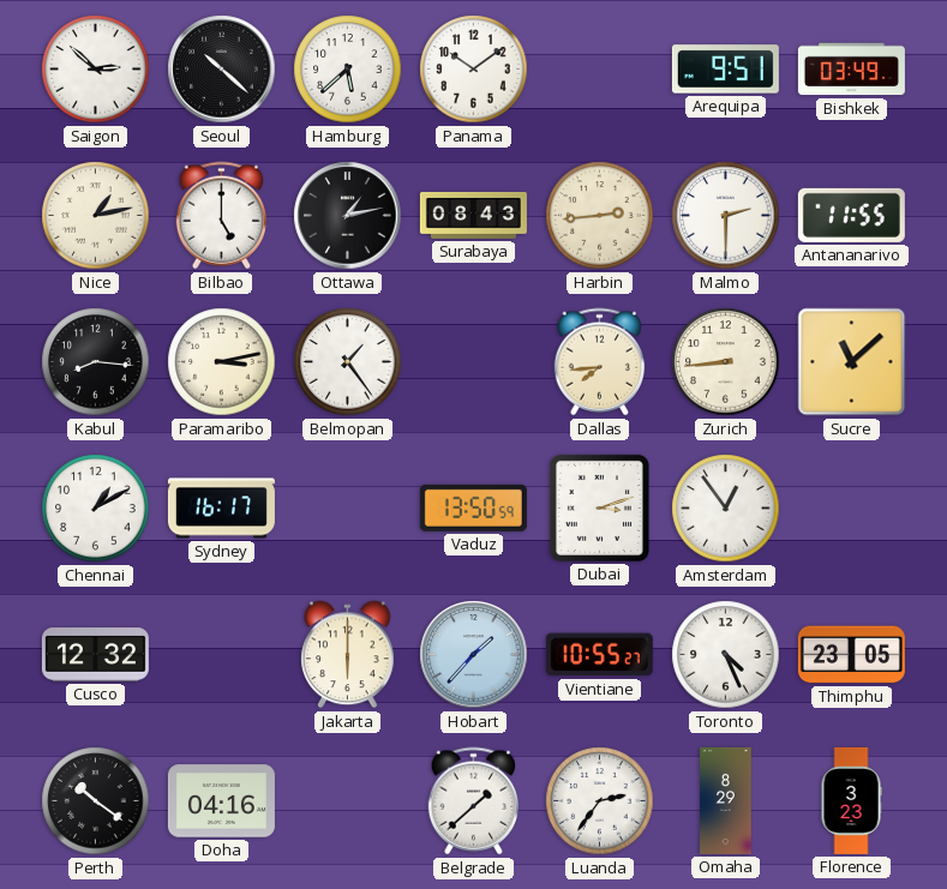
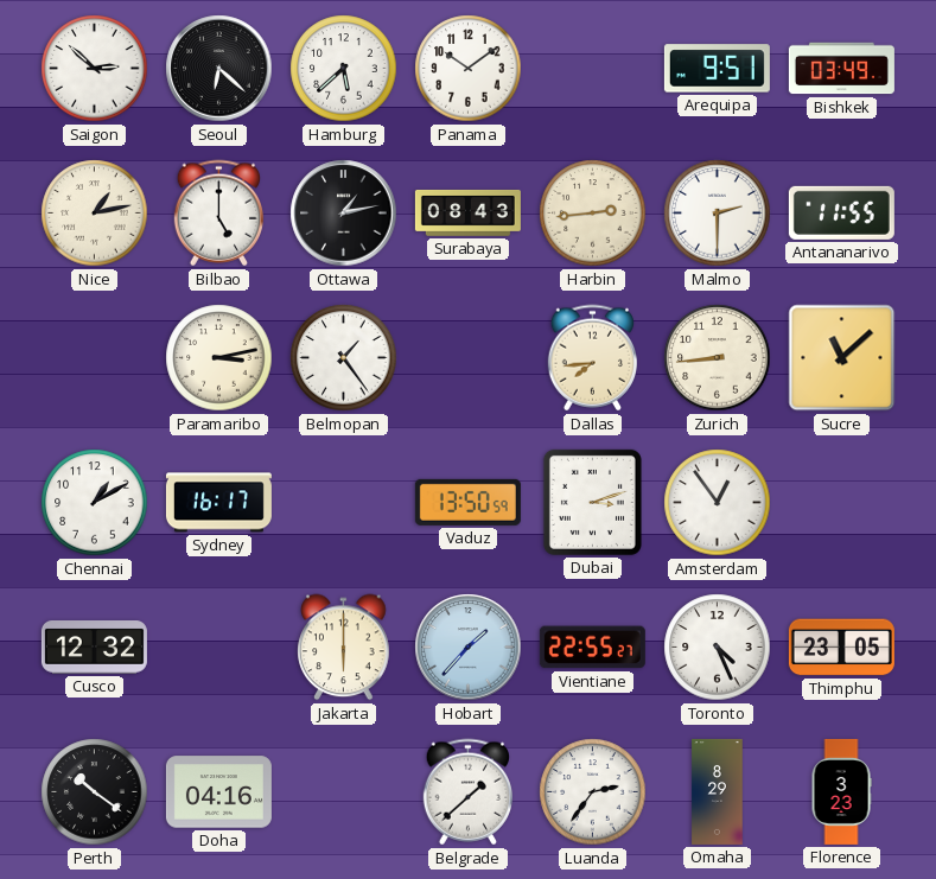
Seoul: 10:22 -> 6:22
Kabul: 8:16 -> none
Vientiane: 10:55 -> 22:55
